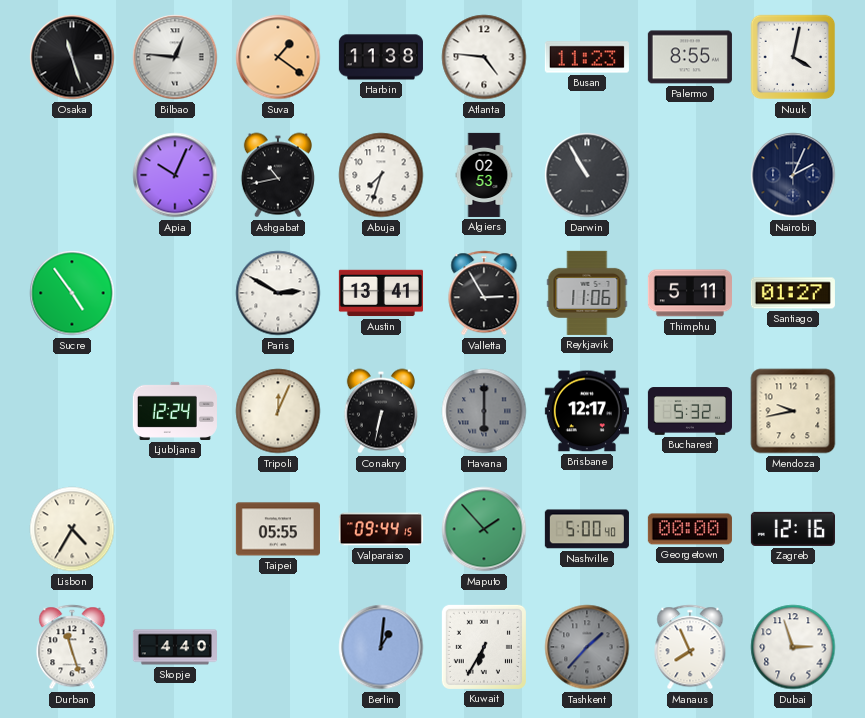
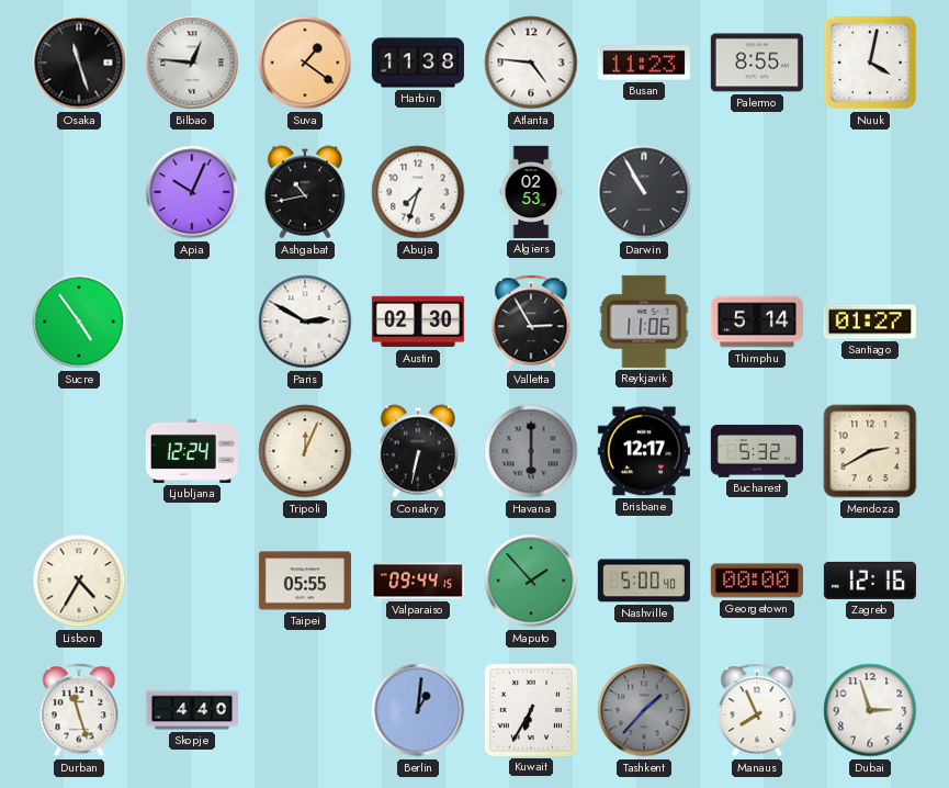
Nairobi: 2:04 -> none
Austin: 13:41 -> 02:30
Thimphu: 5:11 -> 5:14
Mendoza: 9:43 -> 2:40
